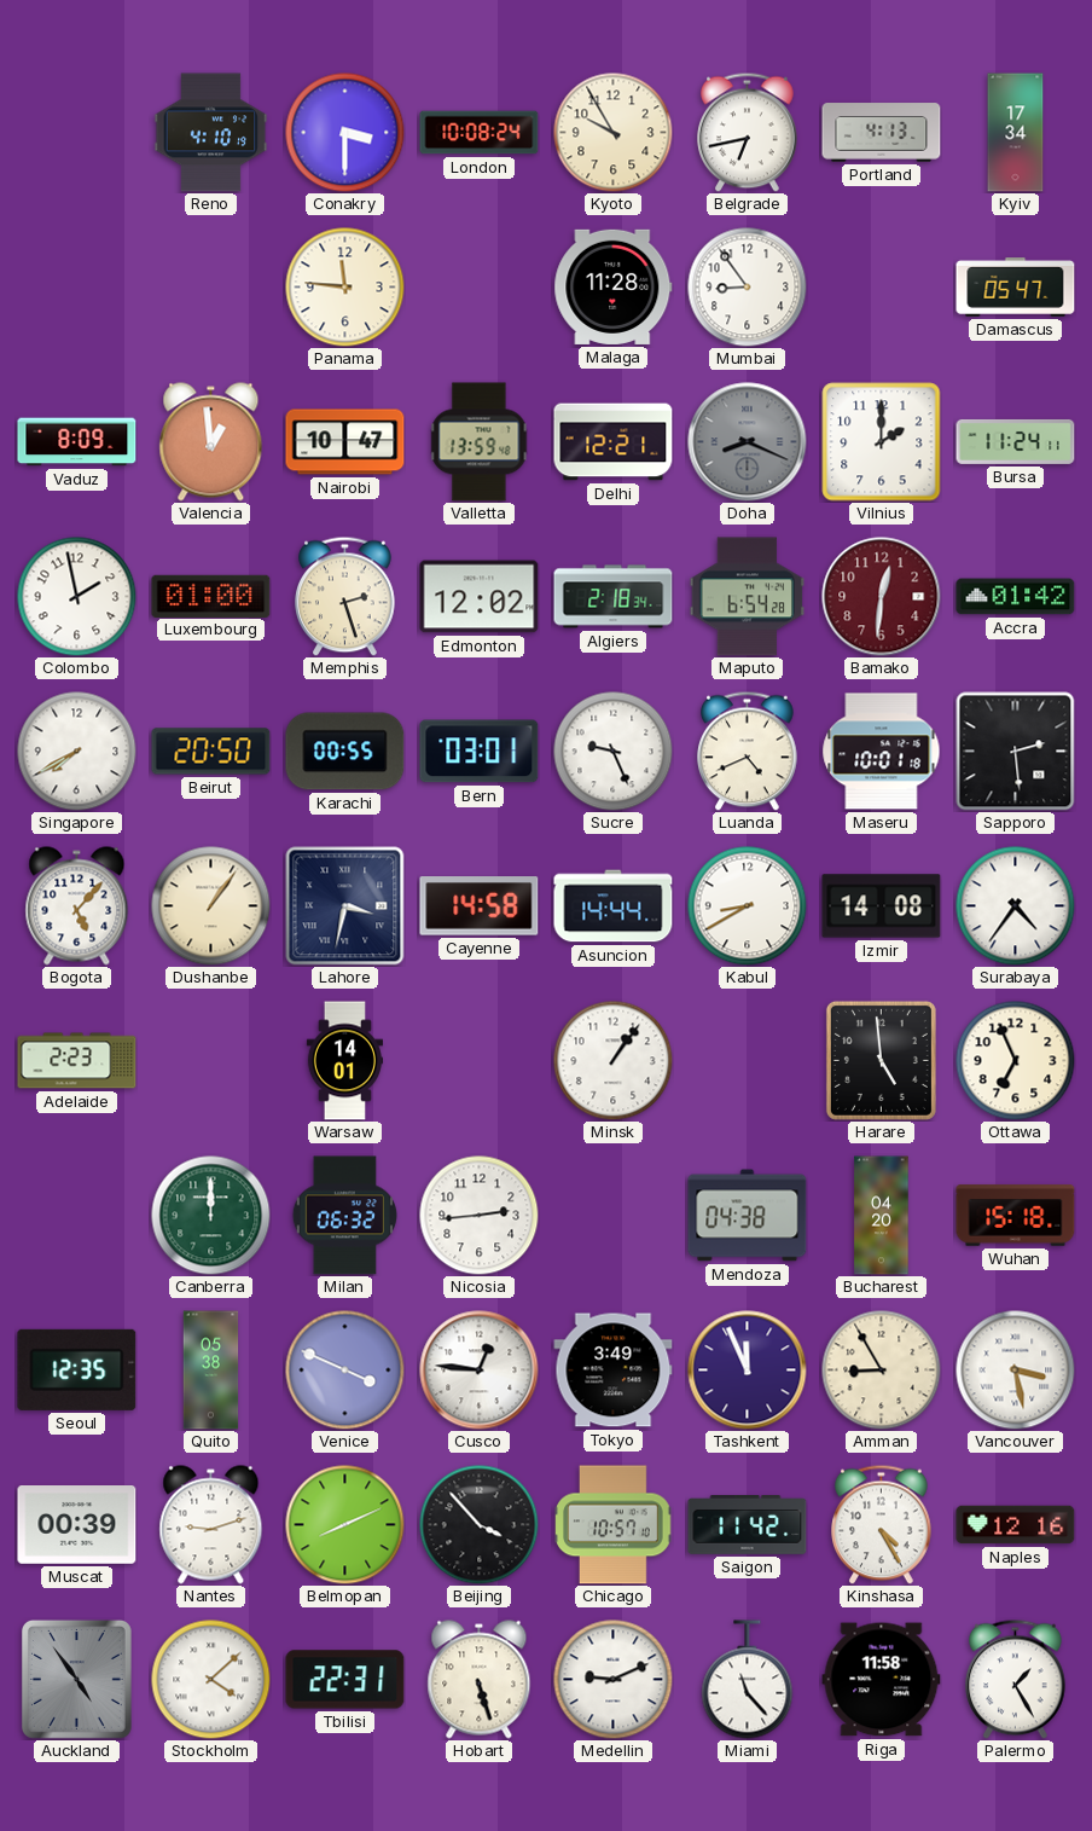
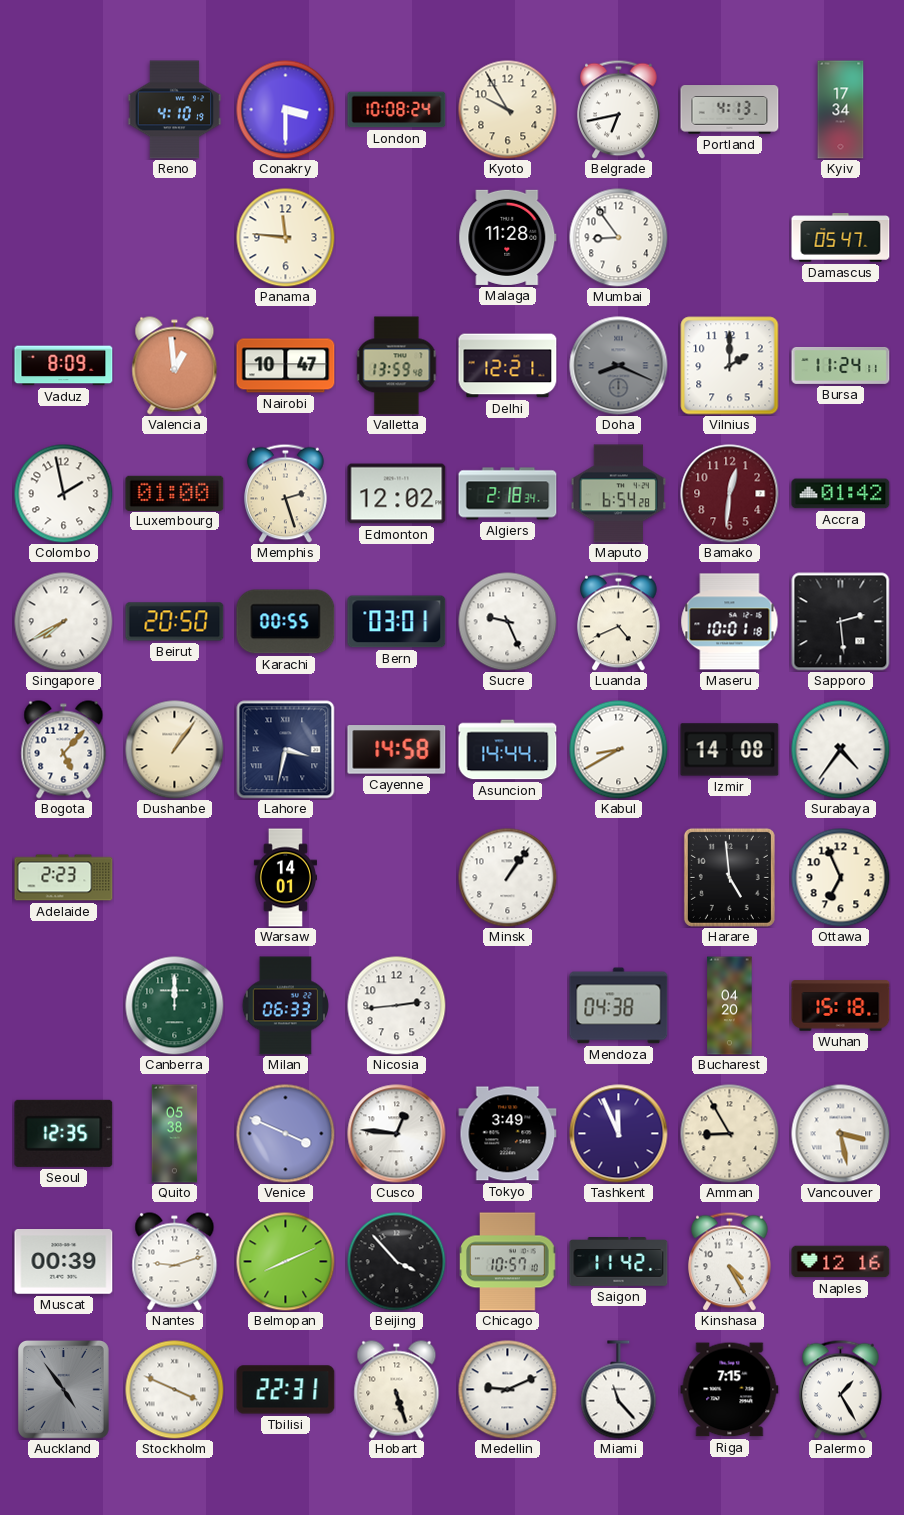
Milan: 06:32 -> 06:33
Stockholm: 4:08 -> 3:49
Riga: 11:58 -> 7:15
